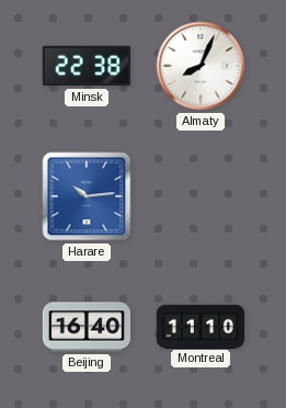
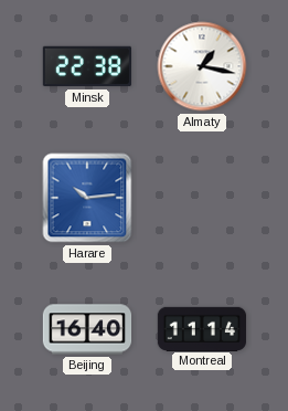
Almaty: 8:04 -> 1:17
Montreal: 11:10 -> 11:14
